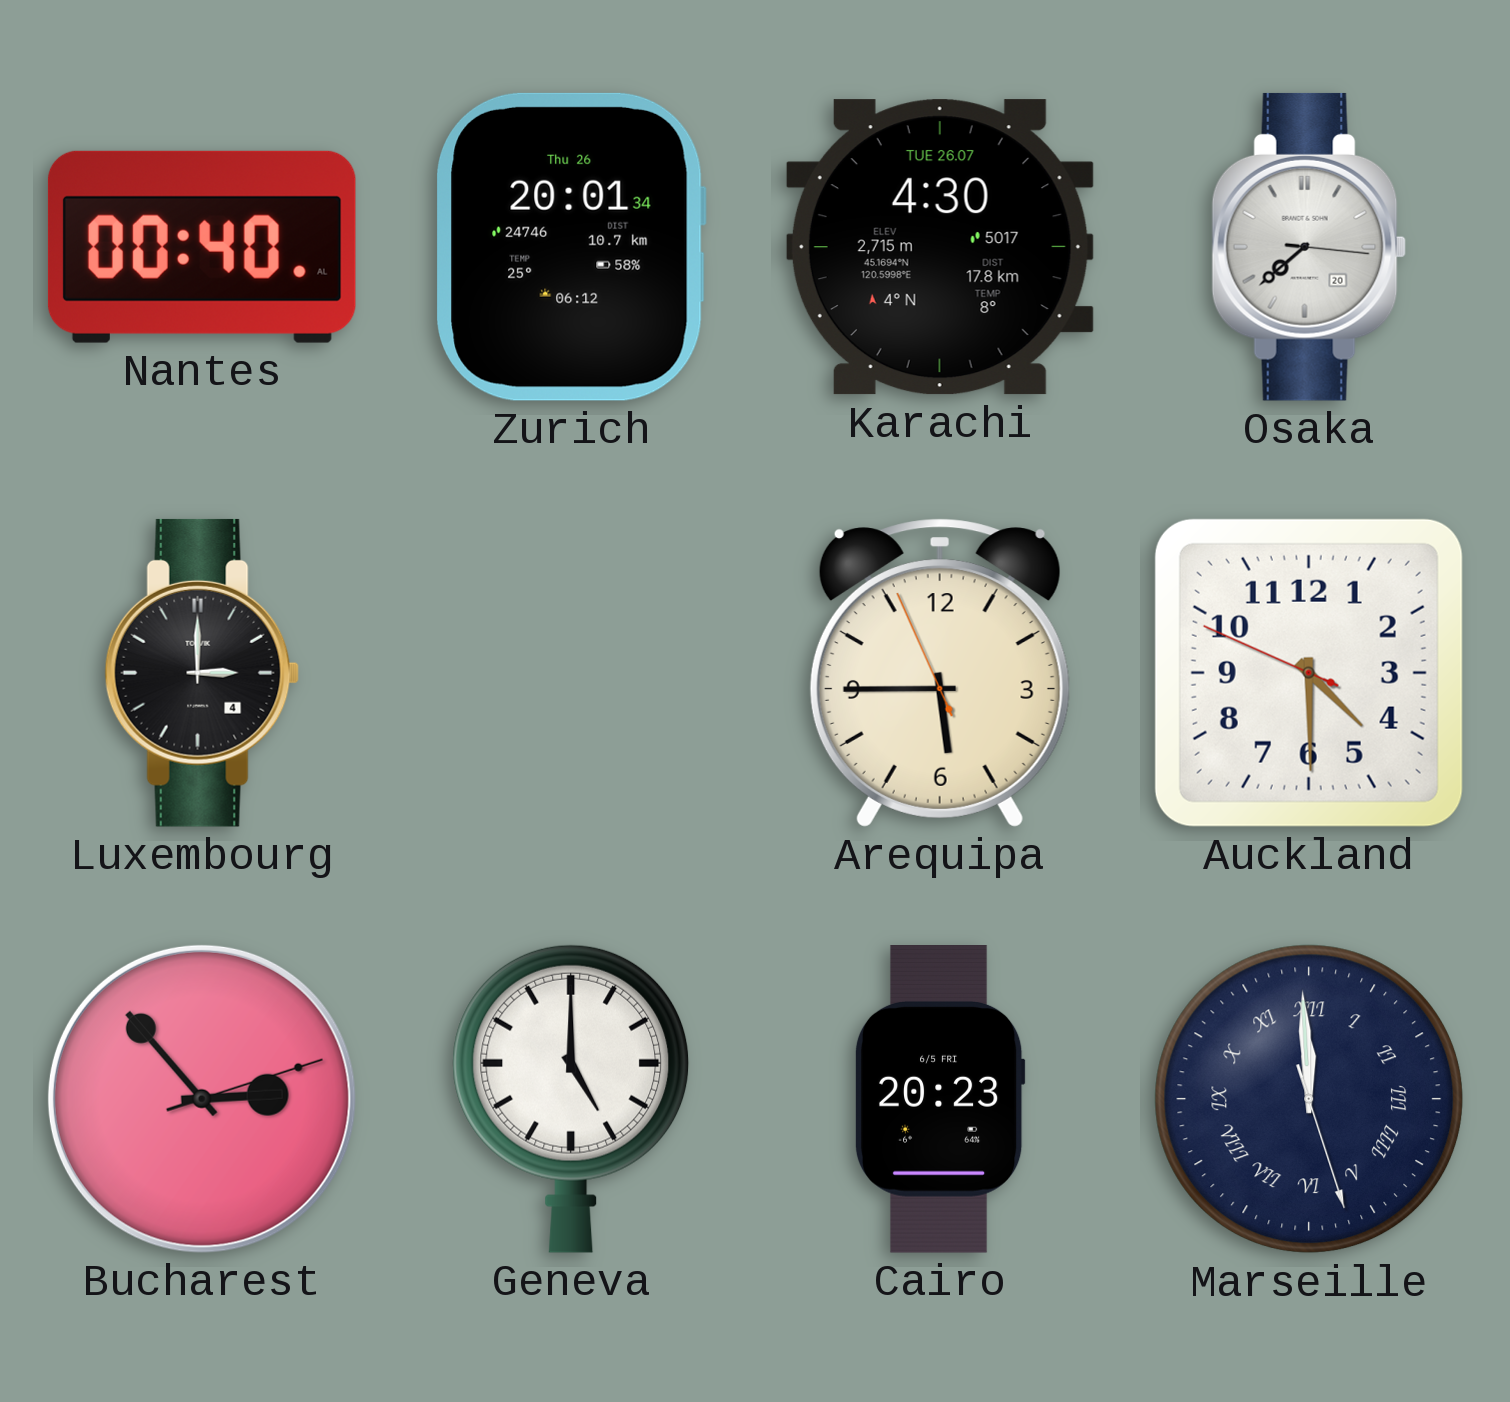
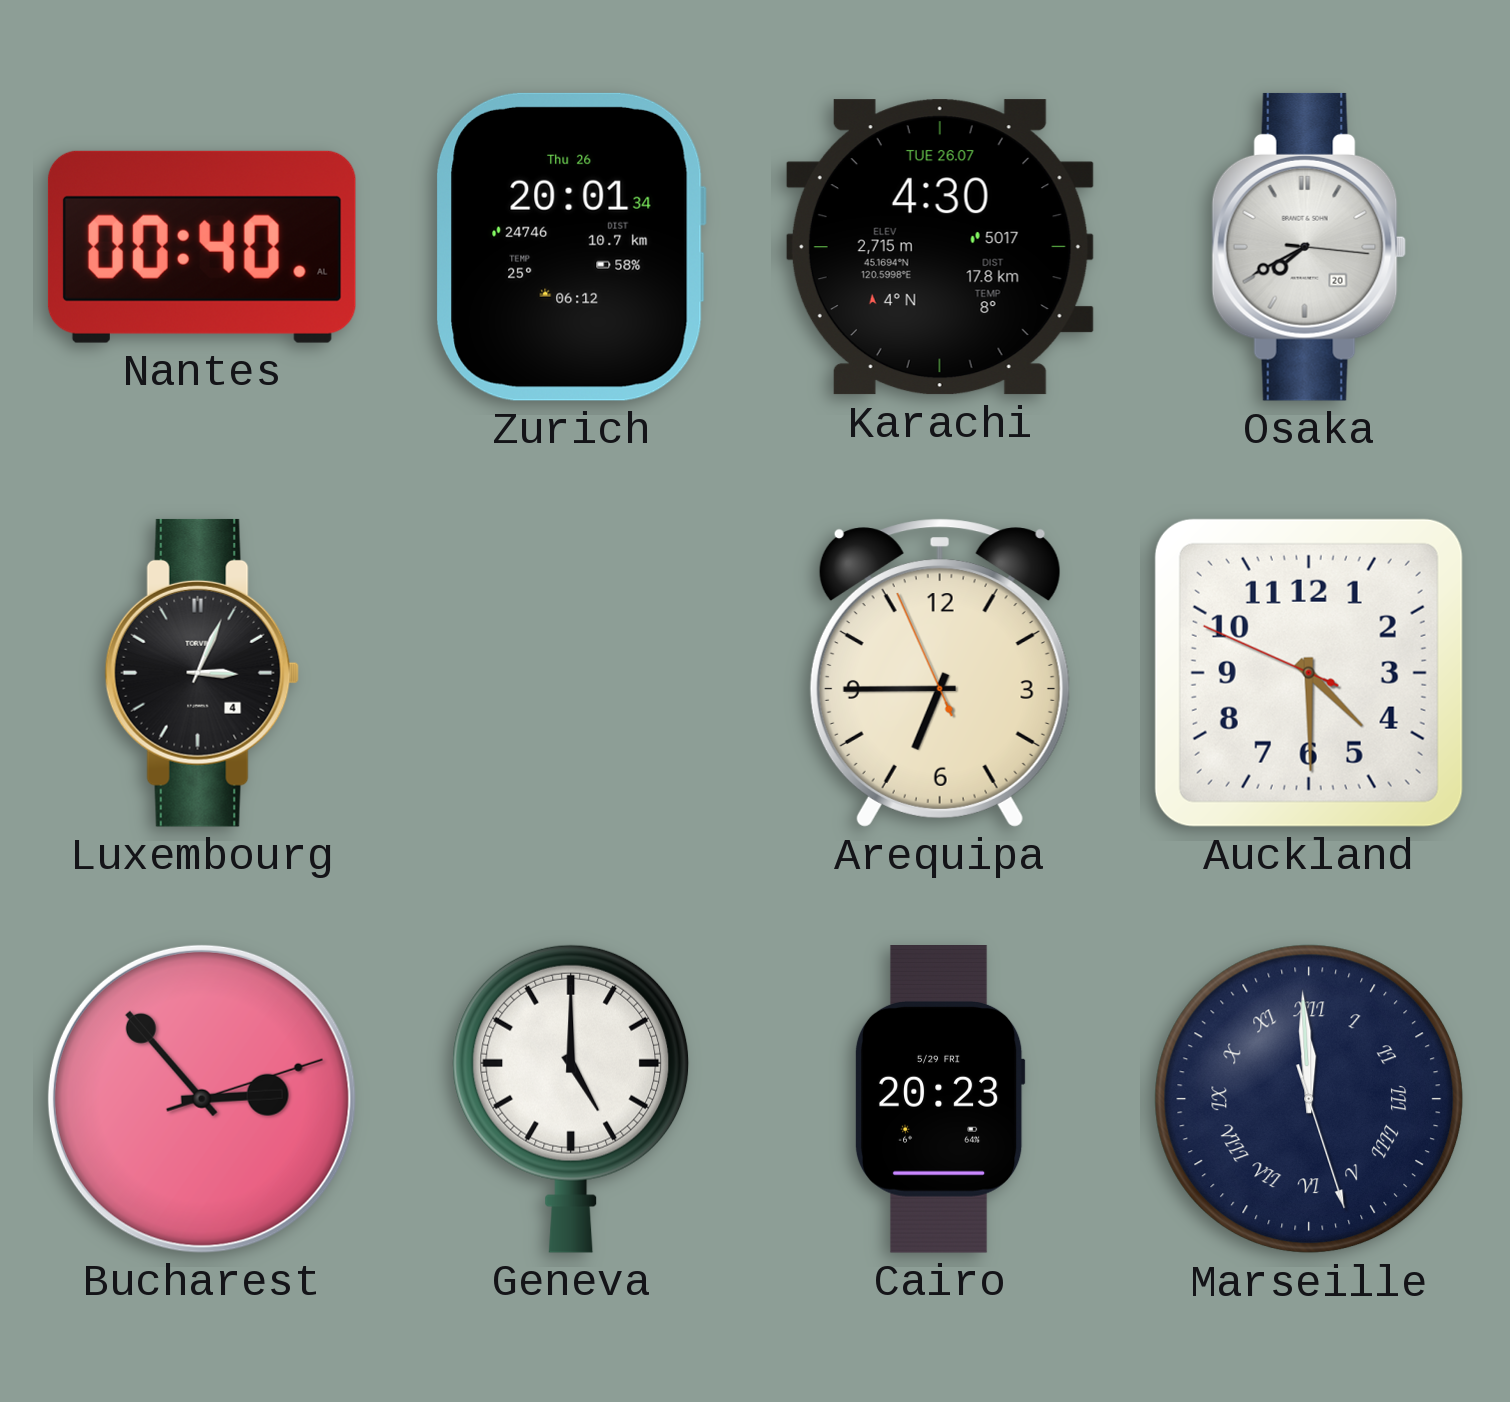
Osaka: 7:38 -> 7:40
Luxembourg: 3:00 -> 3:04
Arequipa: 5:44 -> 6:44
Cairo date: 6/5 FRI -> 5/29 FRI
